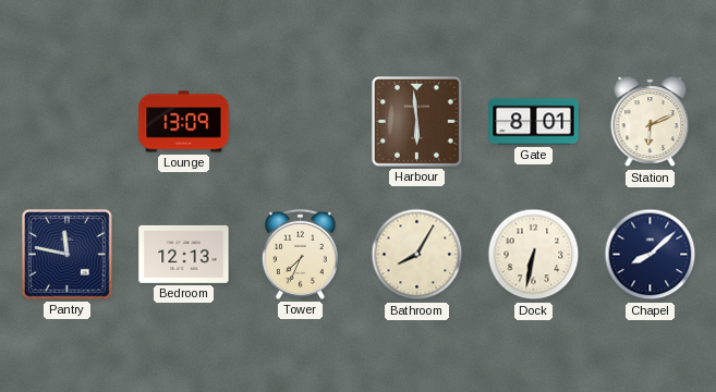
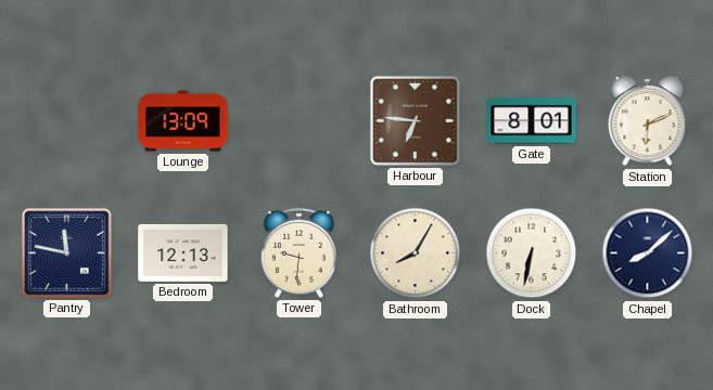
Harbour: 5:59 -> 6:46
Tower: 7:34 -> 9:31
